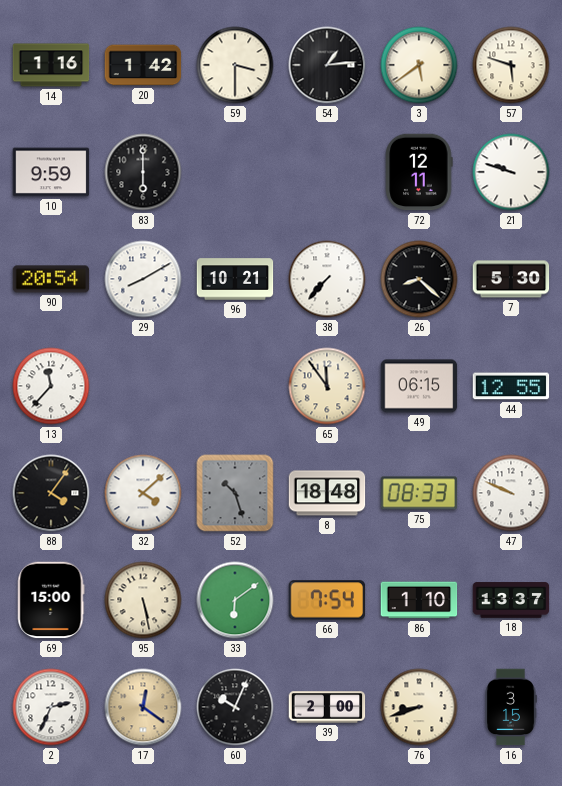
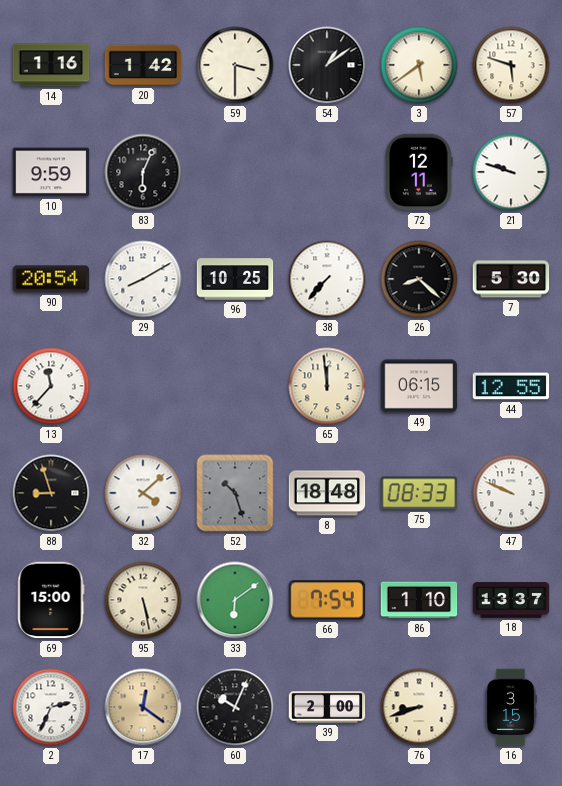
54: 1:14 -> 1:09
83: 6:00 -> 6:04
96: 10:21 -> 10:25
65: 11:54 -> 11:59
88: 4:06 -> 8:57
